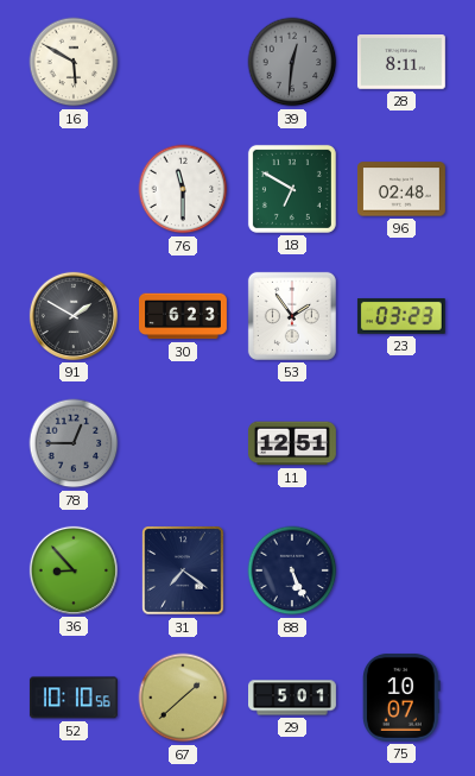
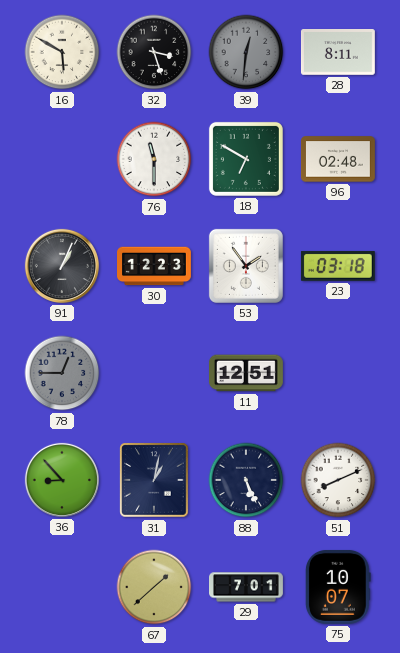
32: none -> 3:27
91: 1:50 -> 1:04
30: 6:23 -> 12:23
23: 03:23 -> 03:18
31: 7:21 -> 1:02
51: none -> 8:11
52: 10:10 -> none
29: 5:01 -> 7:01
